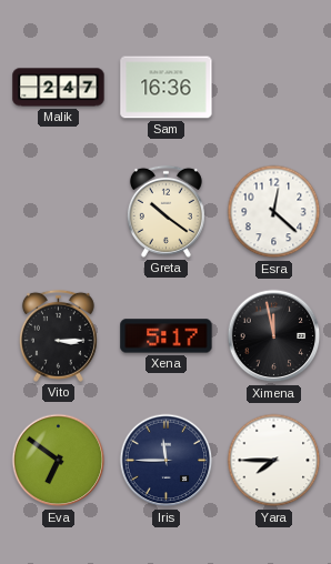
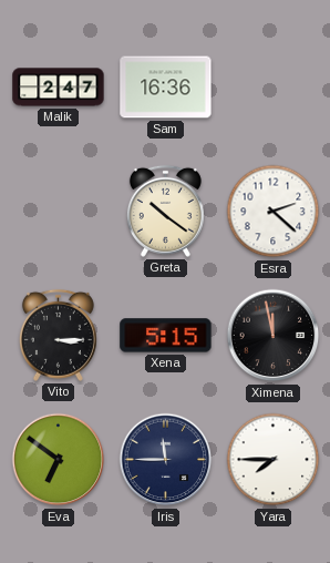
Esra: 12:22 -> 2:22
Xena: 5:17 -> 5:15
